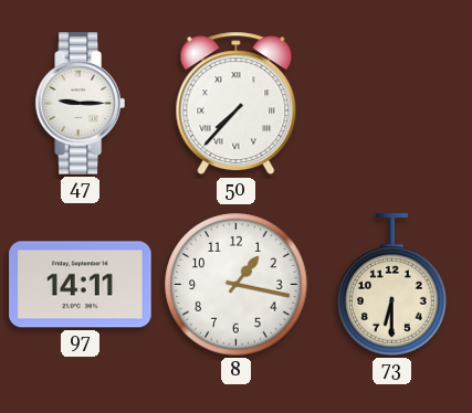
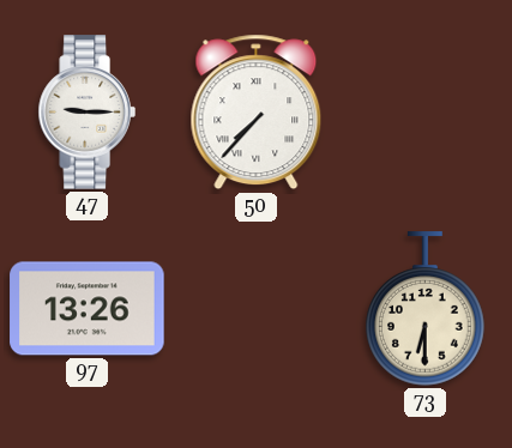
97: 14:11 -> 13:26
8: 1:17 -> none
